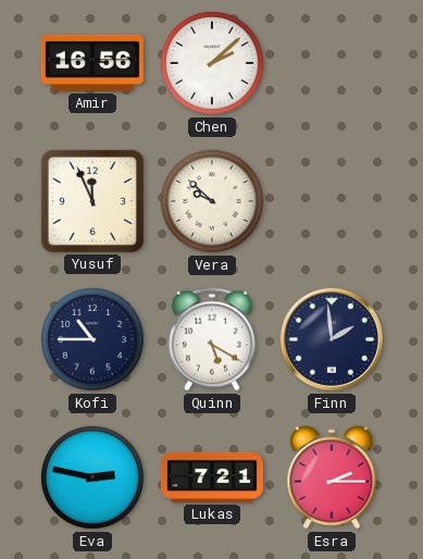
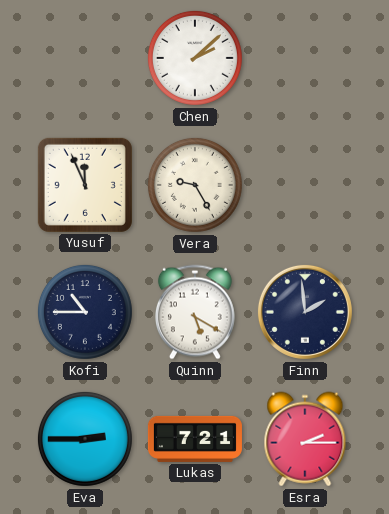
Amir: 16:56 -> none
Vera: 9:52 -> 9:25
Eva: 2:47 -> 2:45
